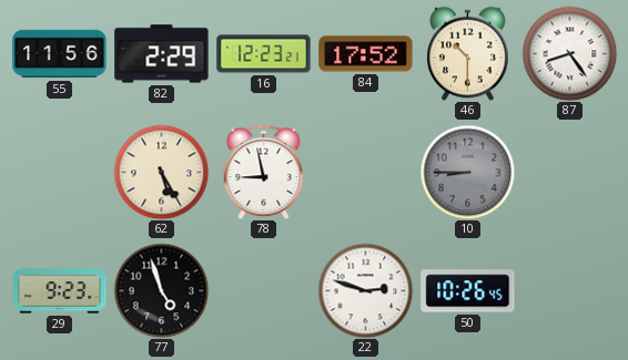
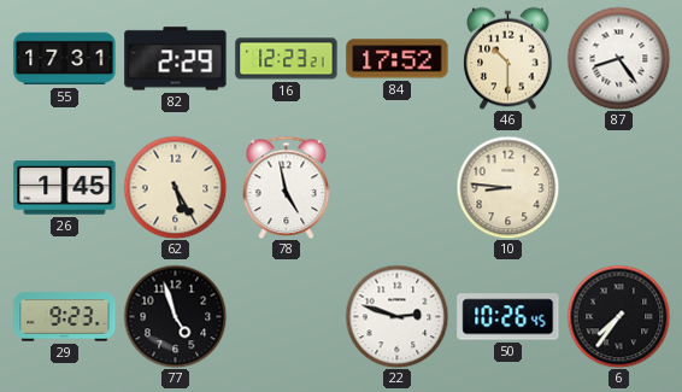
55: 11:56 -> 17:31
26: none -> 1:45
78: 8:58 -> 4:58
10: 8:45 -> 8:46
10 dial: grey -> cream
6: none -> 7:36
